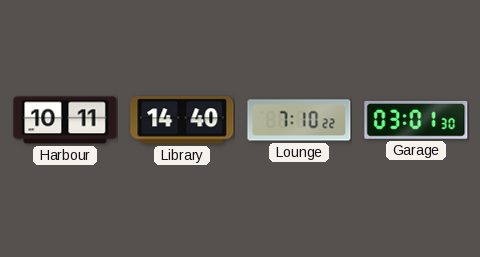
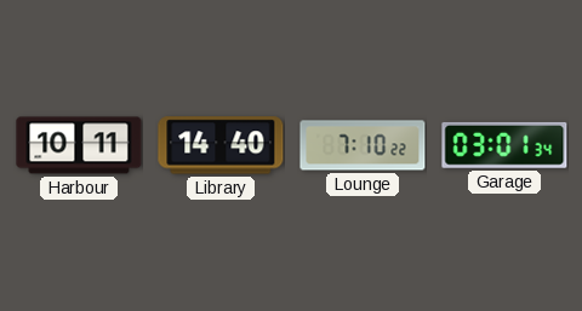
Garage: 03:01:30 -> 03:01:34
